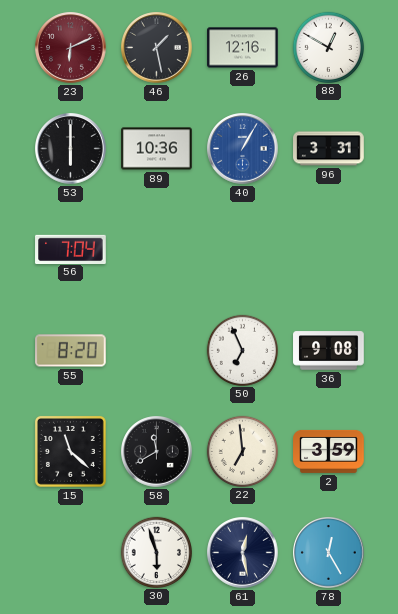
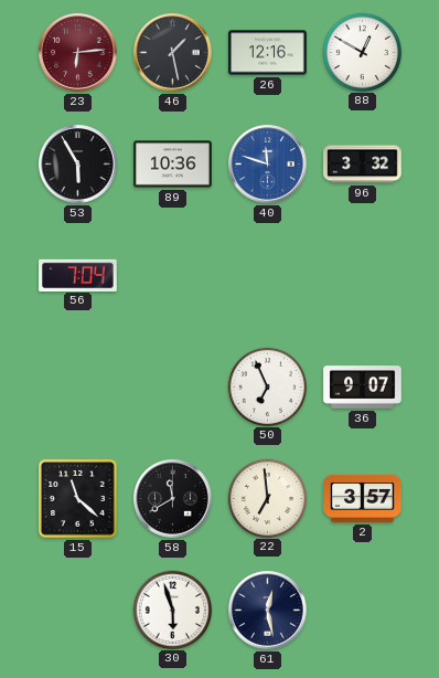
23: 6:11 -> 6:14
53: 6:00 -> 5:55
40: 1:05 -> 11:48
96: 3:31 -> 3:32
55: 8:20 -> none
36: 9:08 -> 9:07
2: 3:59 -> 3:57
78: 12:25 -> none
